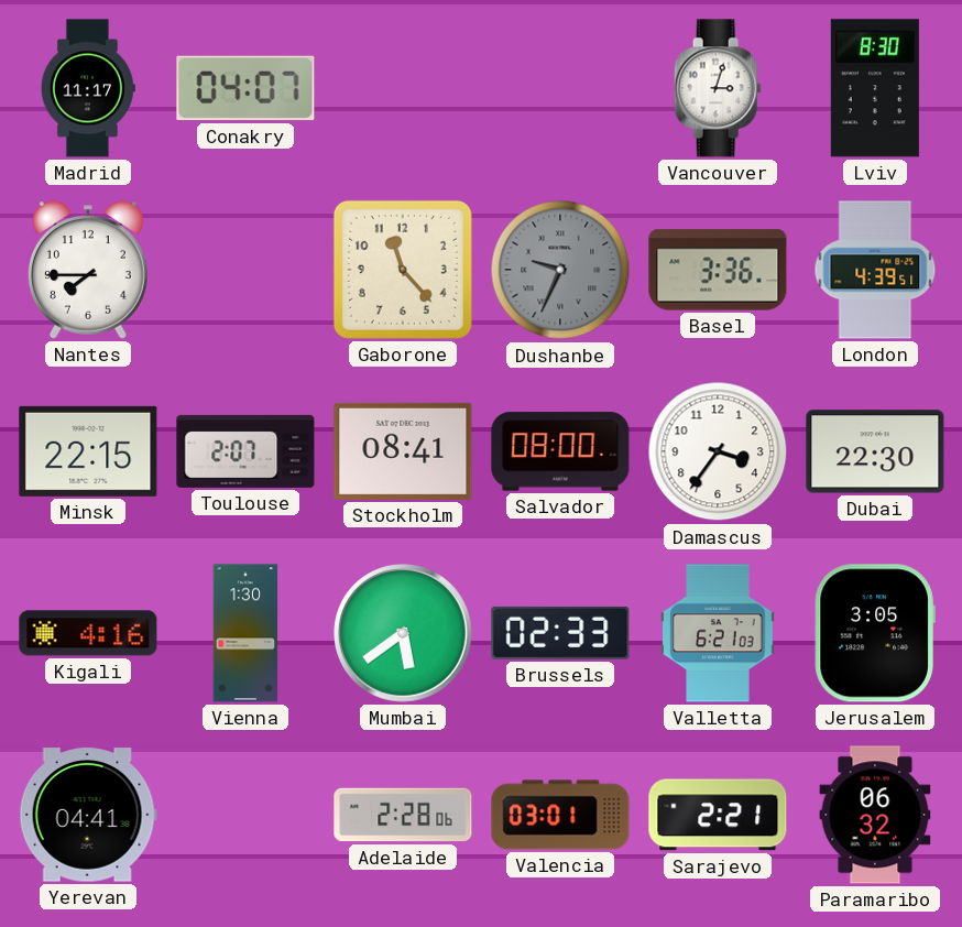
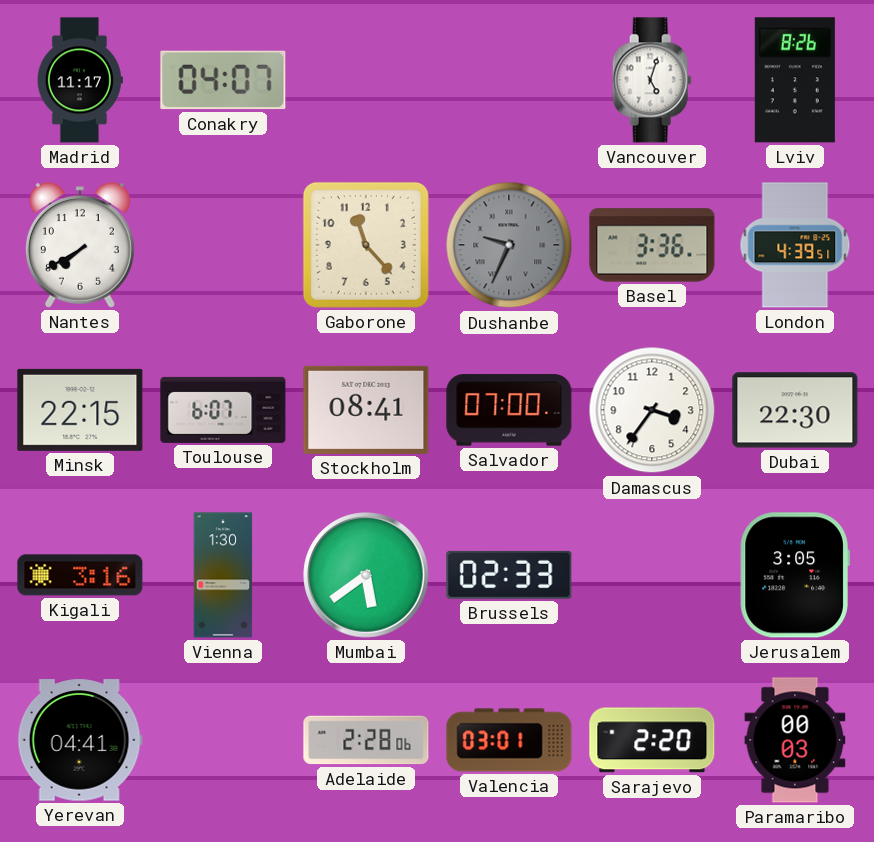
Vancouver: 3:03 -> 5:03
Lviv: 8:30 -> 8:26
Nantes: 7:45 -> 7:40
Toulouse: 2:07 -> 6:07
Salvador: 08:00 -> 07:00
Kigali: 4:16 -> 3:16
Valletta: 6:21 -> none
Sarajevo: 2:21 -> 2:20
Paramaribo: 06:32 -> 00:03
